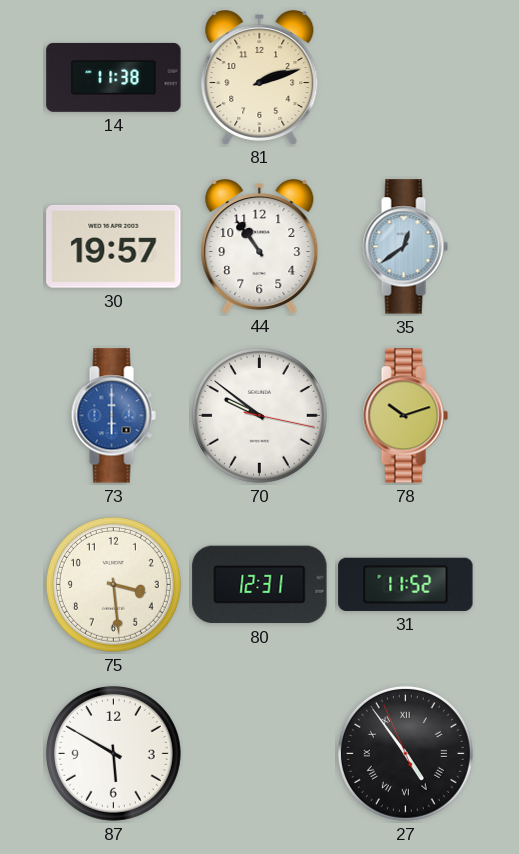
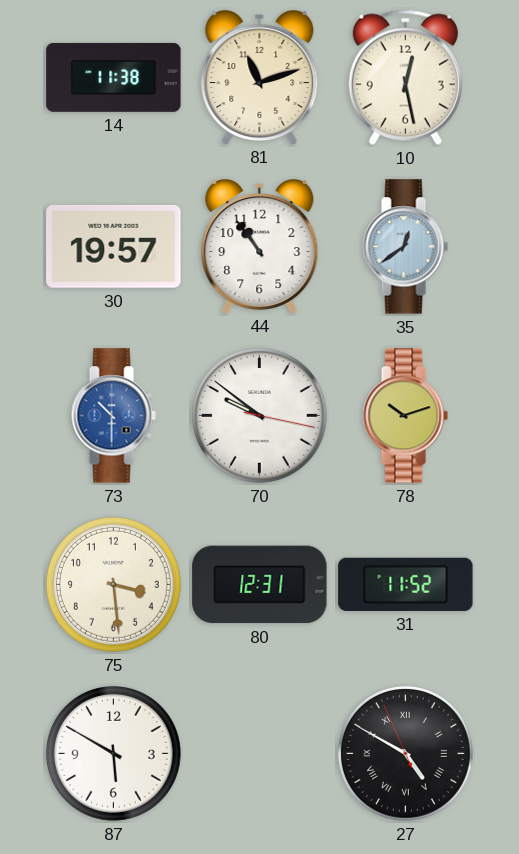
81: 2:12 -> 11:12
10: none -> 12:28
73: 6:00 -> 10:30
27: 4:53 -> 4:49
